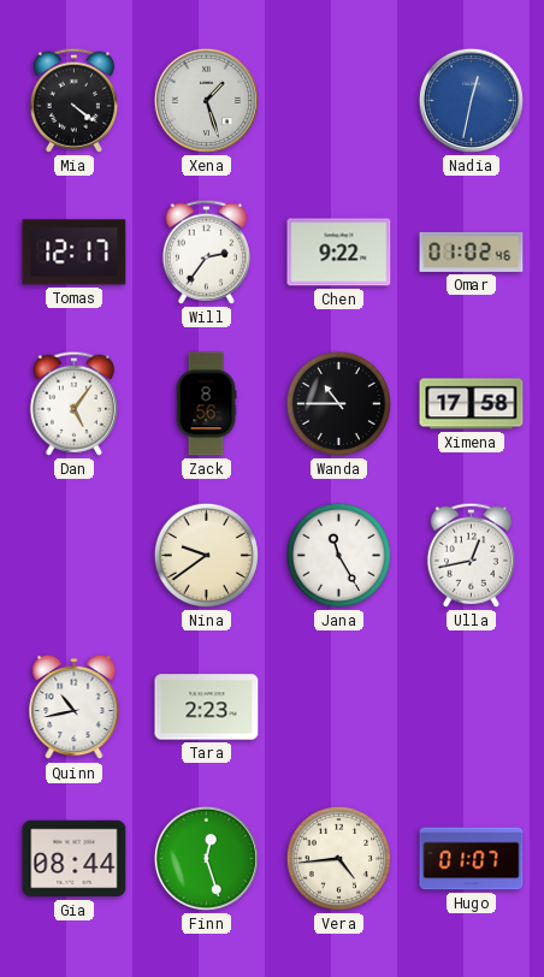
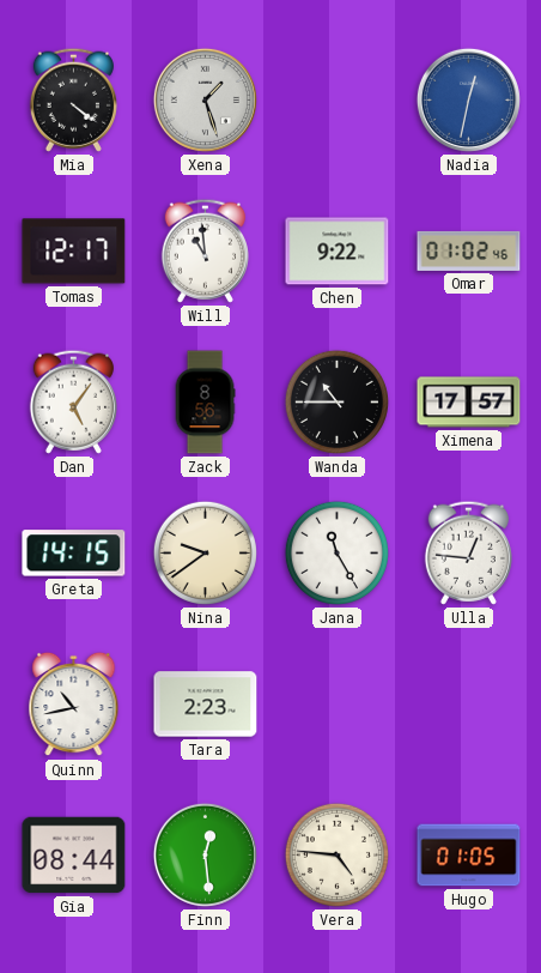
Will: 2:36 -> 10:59
Ximena: 17:58 -> 17:57
Greta: none -> 14:15
Ulla: 12:43 -> 12:46
Finn: 12:27 -> 12:29
Vera: 4:44 -> 4:46
Hugo: 01:07 -> 01:05
